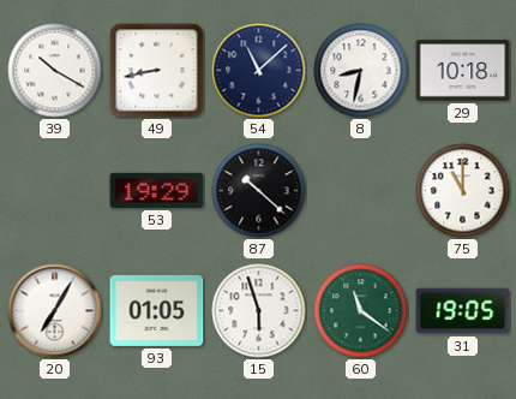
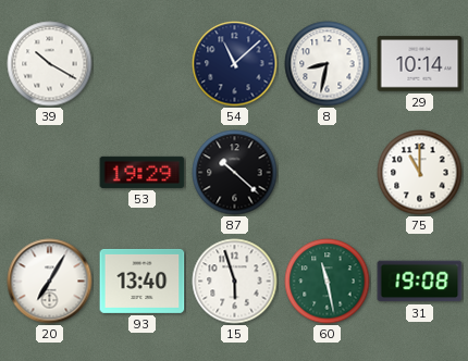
49: 8:43 -> none
29: 10:18 -> 10:14
93: 01:05 -> 13:40
60: 11:21 -> 11:28
31: 19:05 -> 19:08
